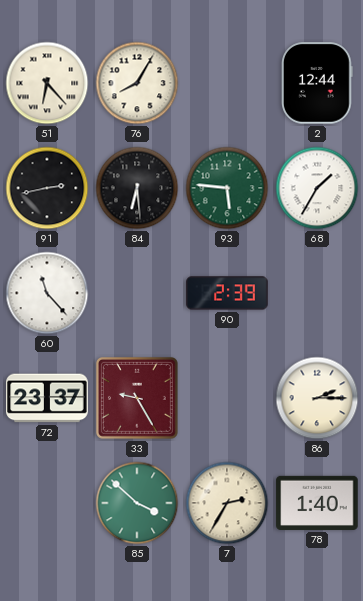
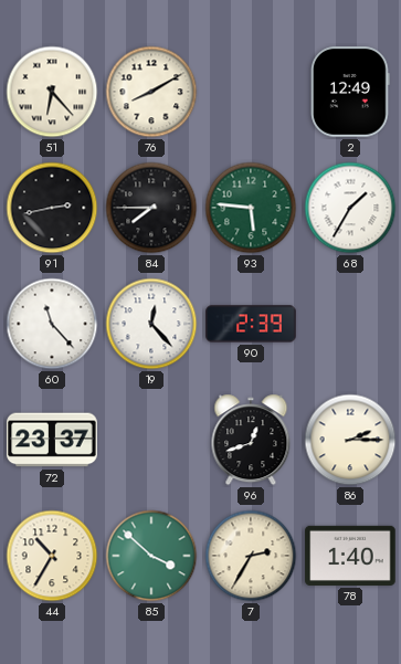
76: 8:05 -> 8:10
2: 12:44 -> 12:49
84: 6:29 -> 7:45
19: none -> 12:23
33: 9:25 -> none
96: none -> 12:42
44: none -> 10:35
